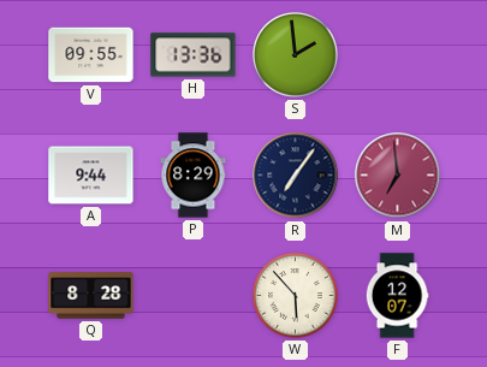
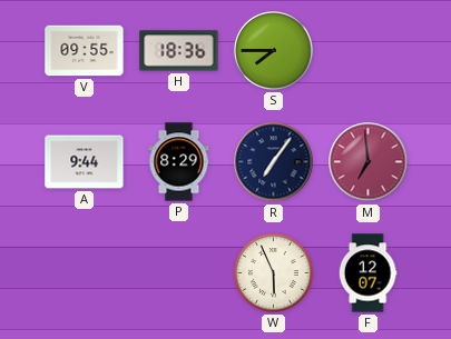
H: 13:36 -> 18:36
S: 1:59 -> 7:45
Q: 8:28 -> none
W: 5:53 -> 5:56
